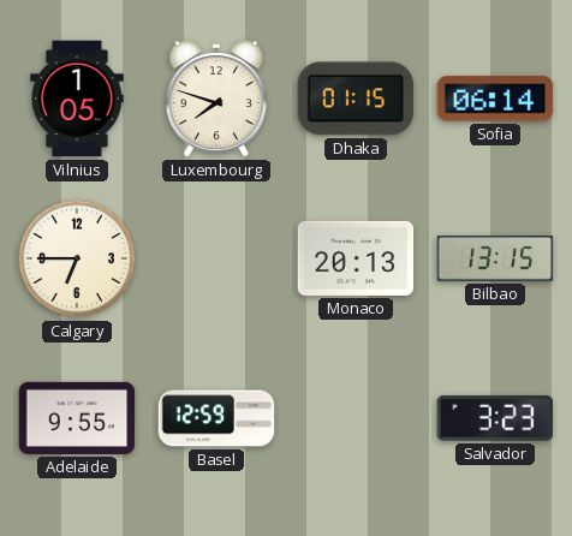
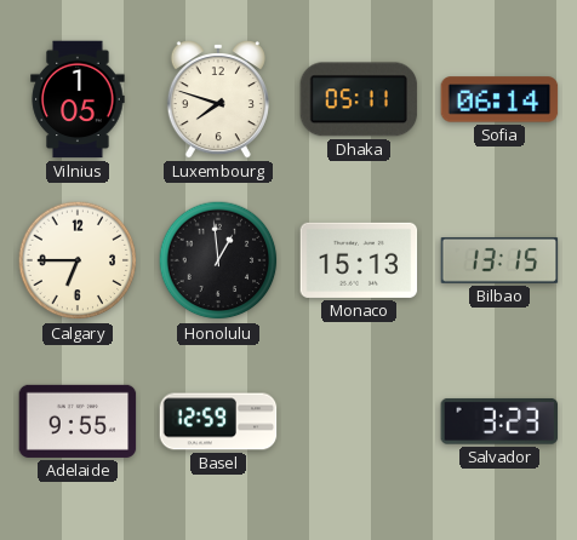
Dhaka: 01:15 -> 05:11
Honolulu: none -> 12:59
Monaco: 20:13 -> 15:13
